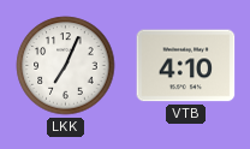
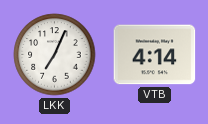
VTB: 4:10 -> 4:14
